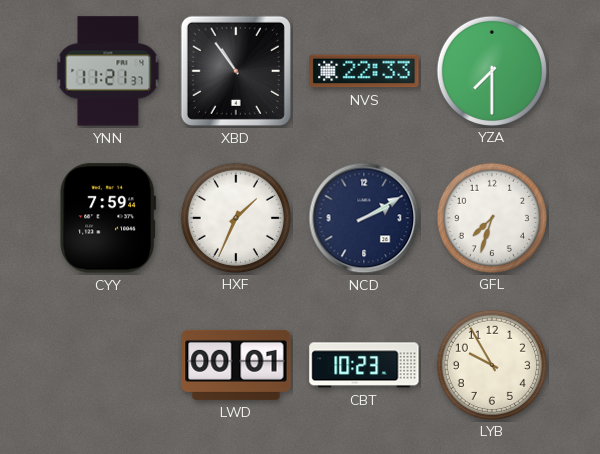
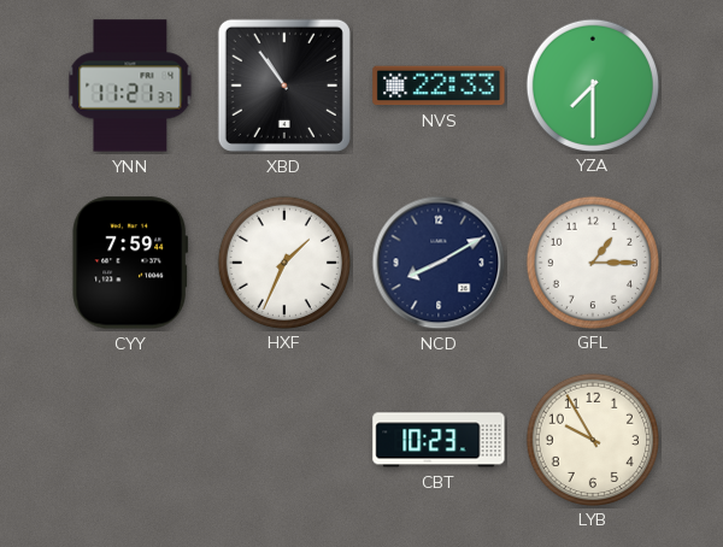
NCD: 2:10 -> 8:10
GFL: 7:33 -> 1:15
LWD: 00:01 -> none
